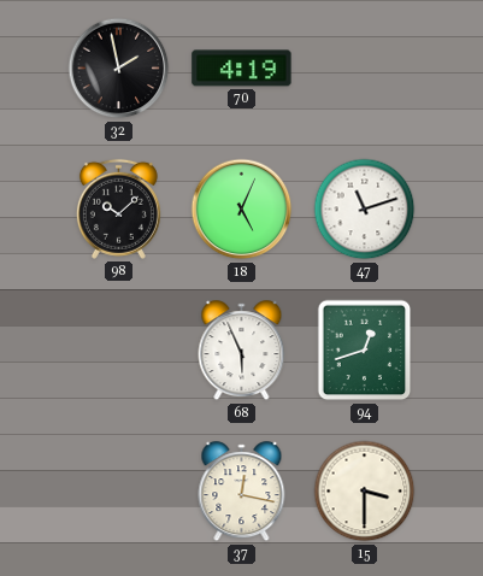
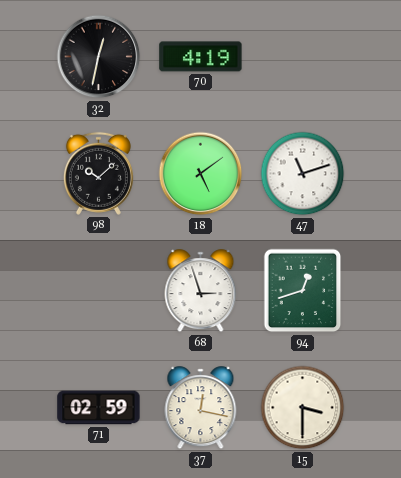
32: 1:58 -> 12:32
18: 5:04 -> 5:09
68: 5:56 -> 2:57
71: none -> 02:59
